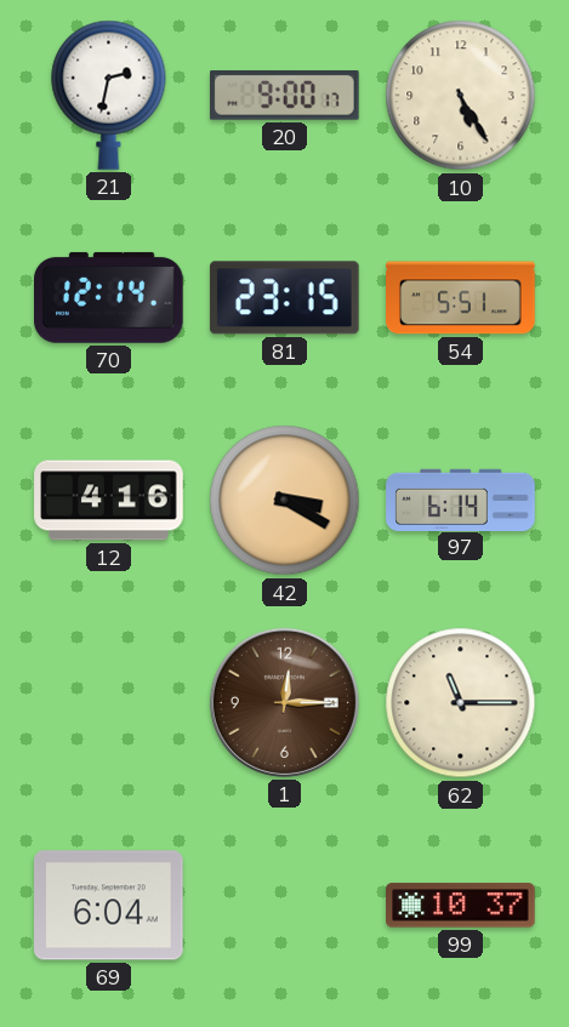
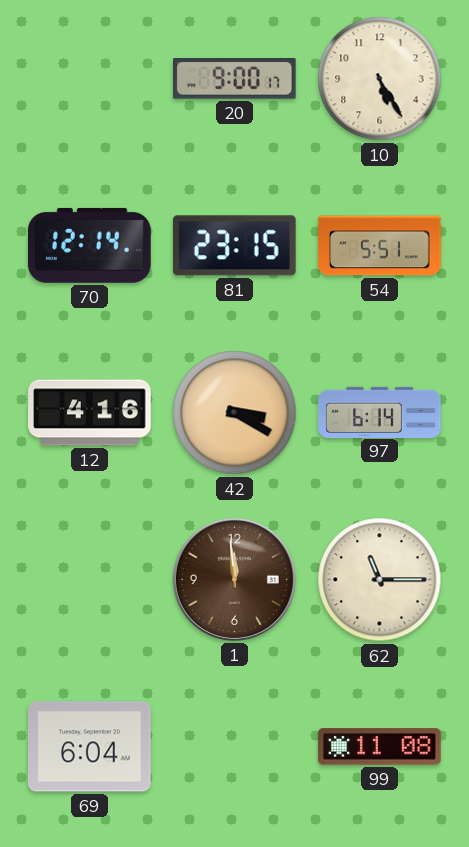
21: 2:32 -> none
1: 12:15 -> 11:59
99: 10:37 -> 11:08
